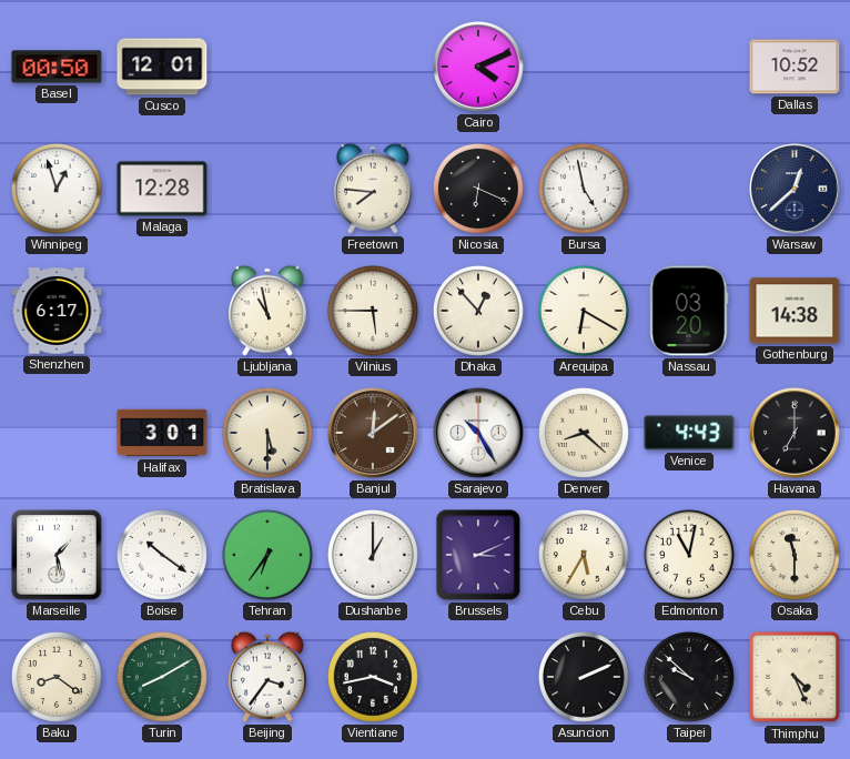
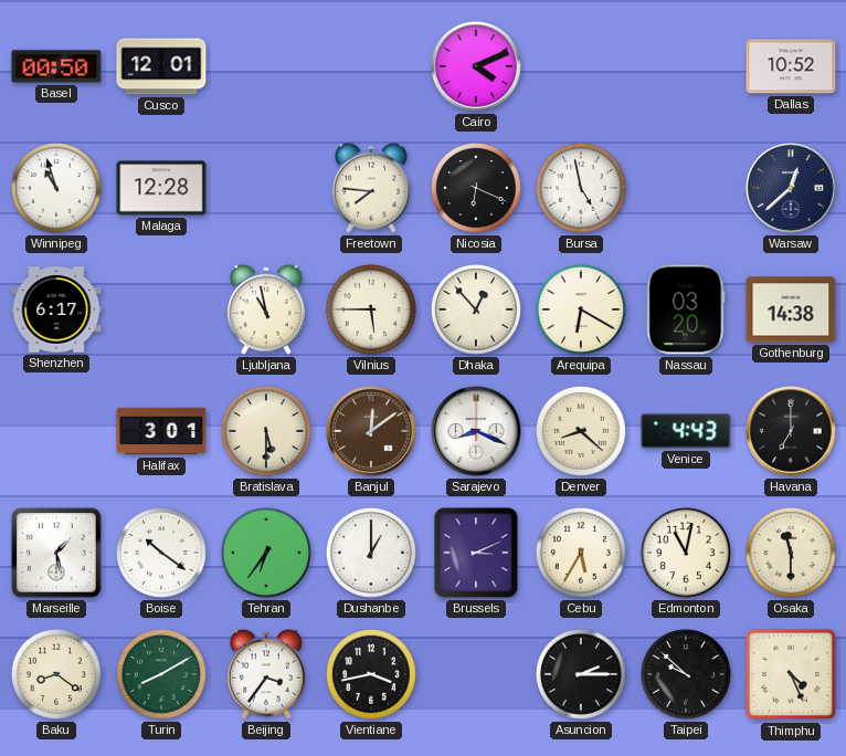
Winnipeg: 12:57 -> 10:57
Sarajevo: 10:25 -> 8:19
Asuncion: 2:11 -> 2:15
